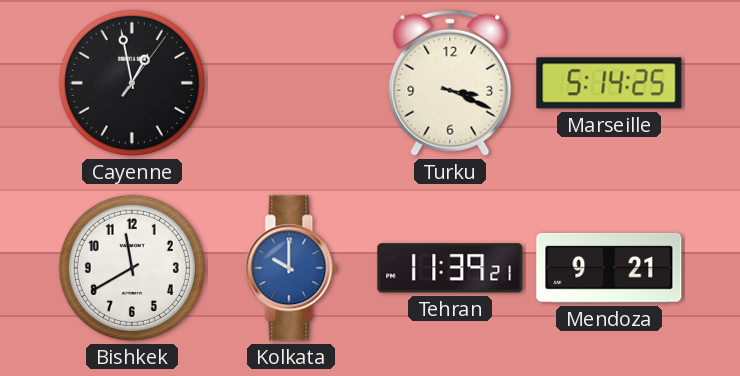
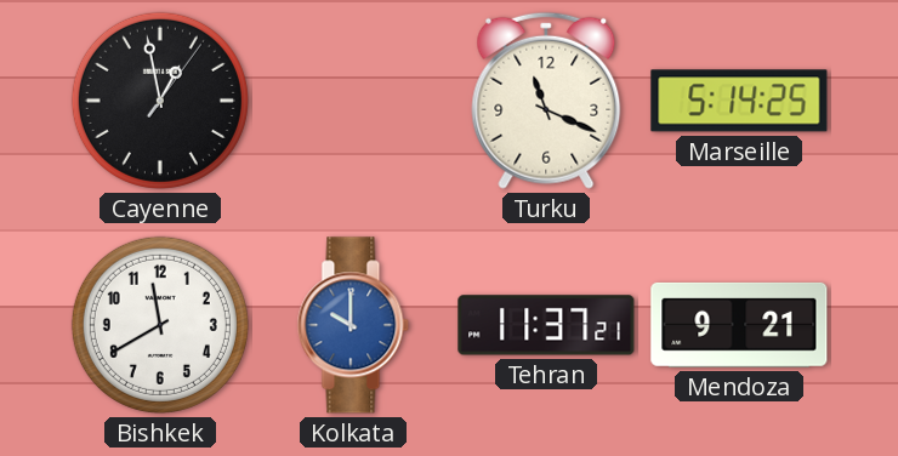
Turku: 3:19 -> 11:19
Tehran: 11:39 -> 11:37
